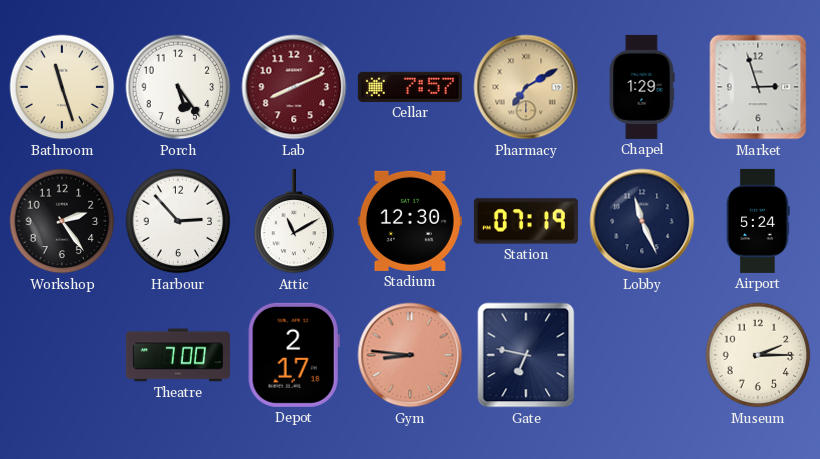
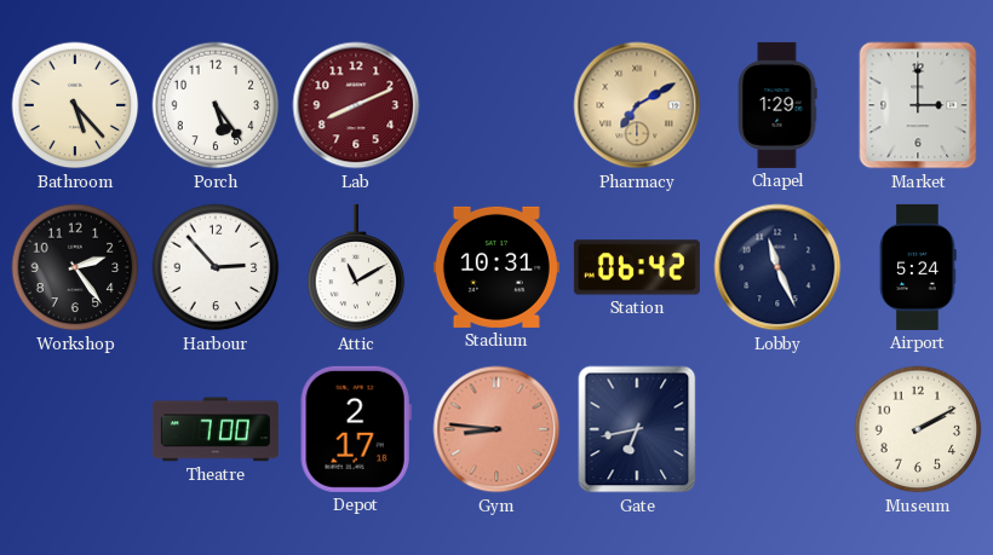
Bathroom: 11:27 -> 5:23
Cellar: 7:57 -> none
Market: 2:57 -> 3:00
Stadium: 12:30 -> 10:31
Station: 07:19 -> 06:42
Gate: 6:47 -> 6:43
Museum: 2:15 -> 2:10
